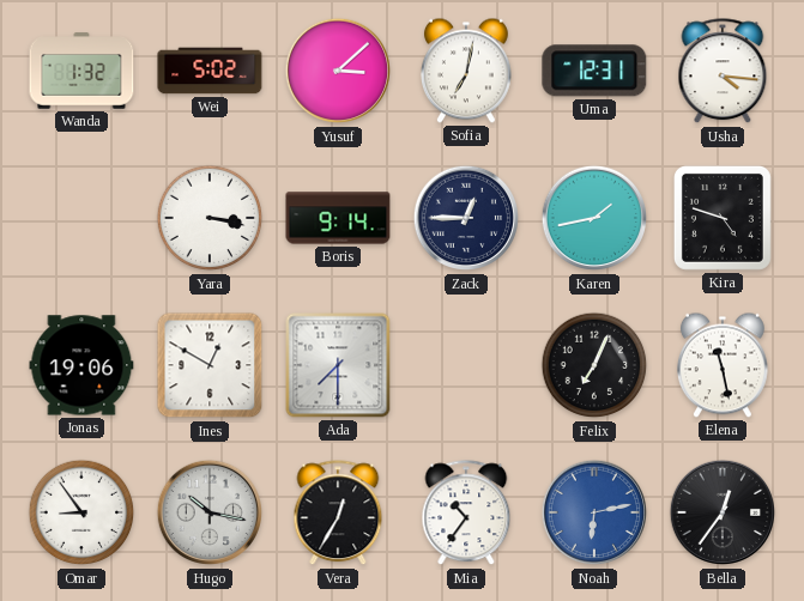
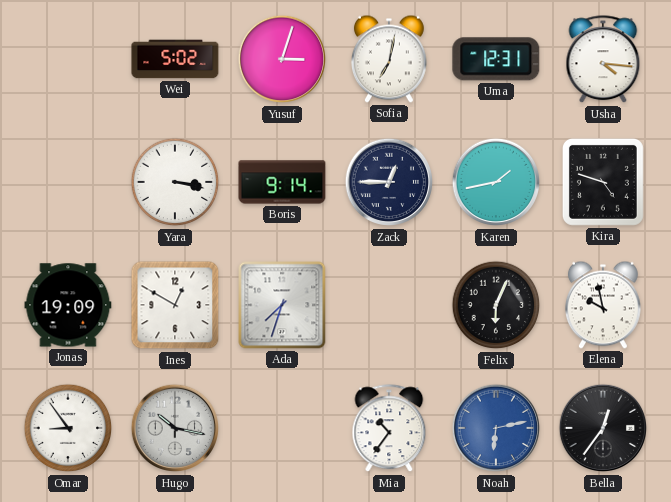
Wanda: 1:32 -> none
Yusuf: 3:08 -> 3:03
Jonas: 19:06 -> 19:09
Ada: 7:30 -> 7:33
Felix: 7:04 -> 6:04
Elena: 11:28 -> 9:58
Vera: 12:35 -> none
